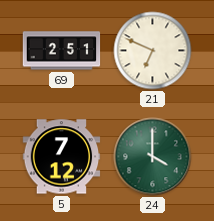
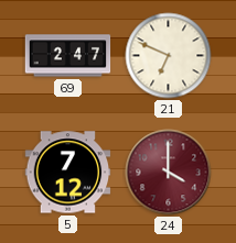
69: 2:51 -> 2:47
24 dial: green -> burgundy
